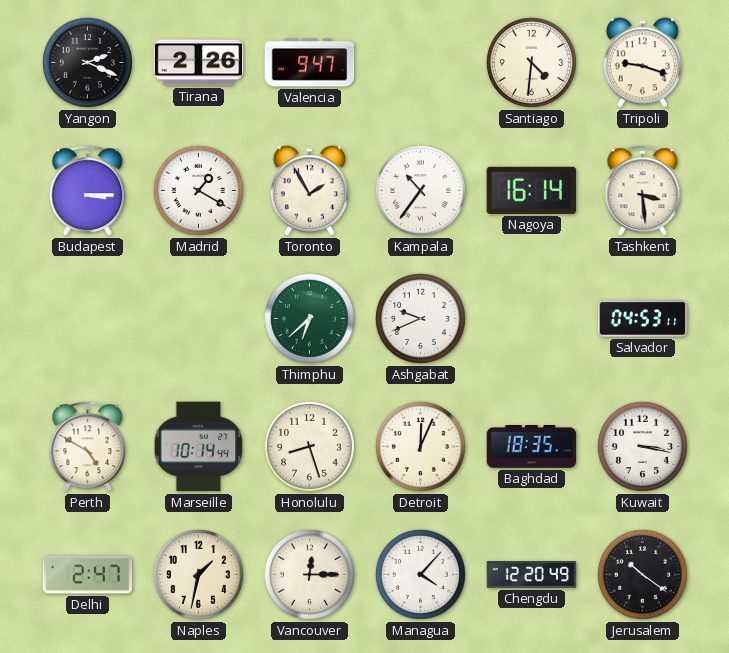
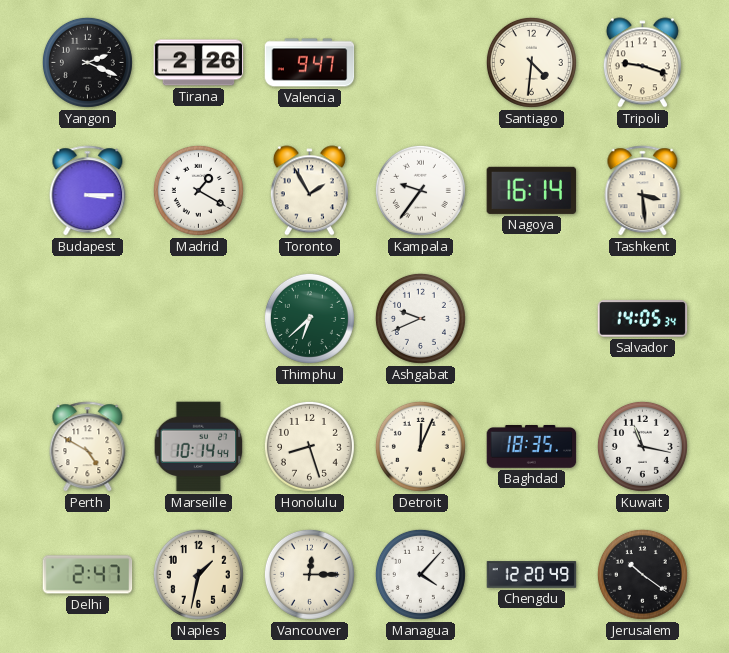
Kampala: 10:36 -> 9:36
Salvador: 04:53 -> 14:05
Kuwait: 3:17 -> 11:17
